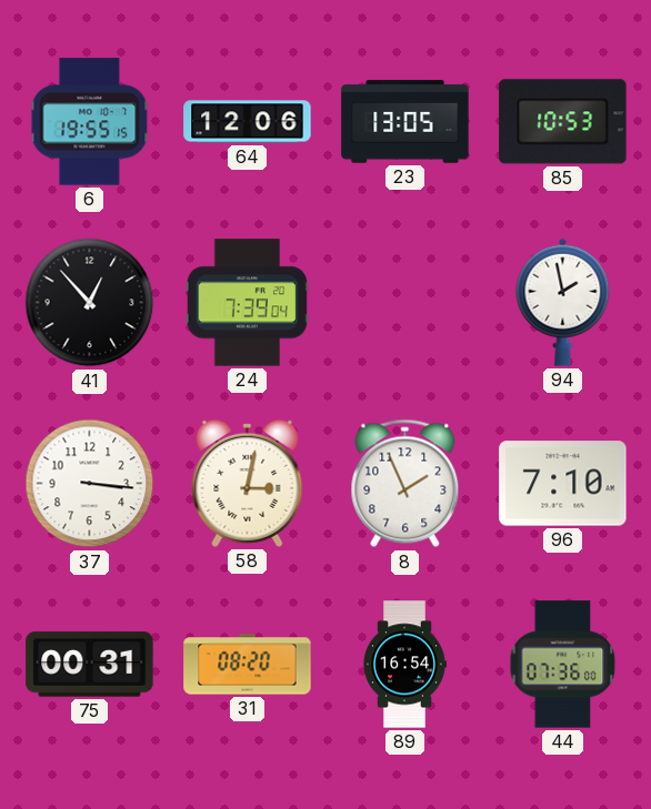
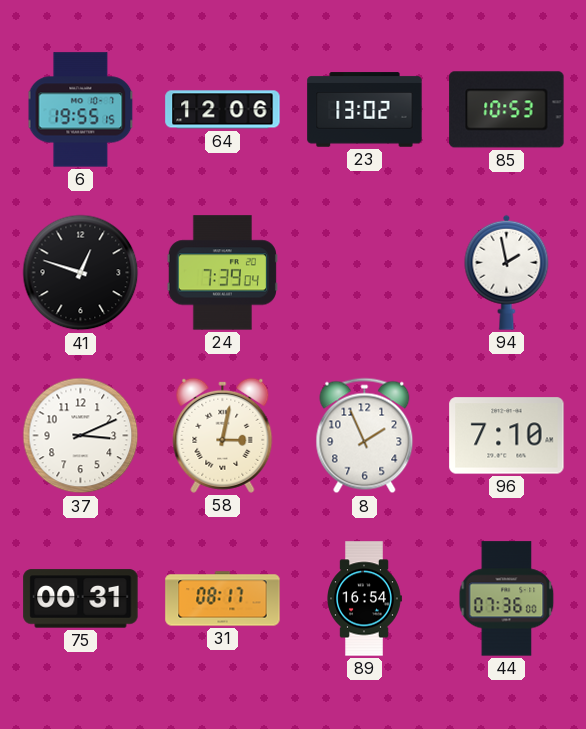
23: 13:05 -> 13:02
41: 12:53 -> 12:48
37: 3:16 -> 3:11
31: 08:20 -> 08:17
